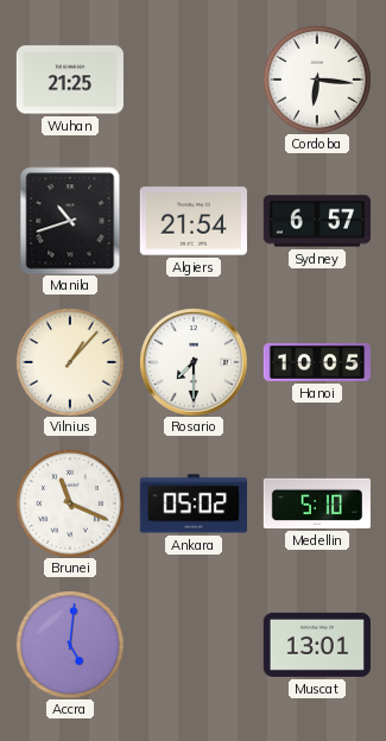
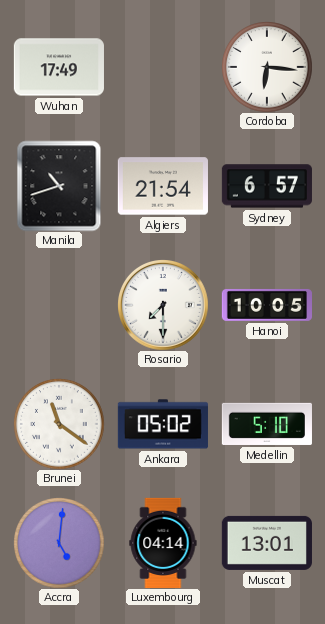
Wuhan: 21:25 -> 17:49
Vilnius: 1:07 -> none
Brunei: 11:19 -> 11:21
Luxembourg: none -> 04:14
